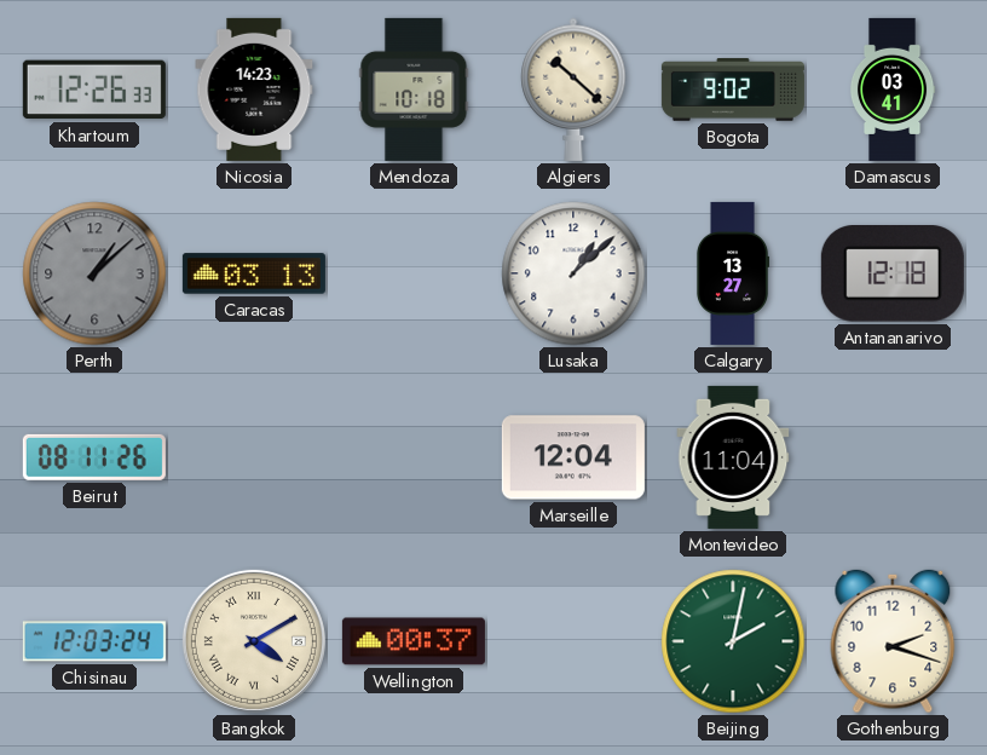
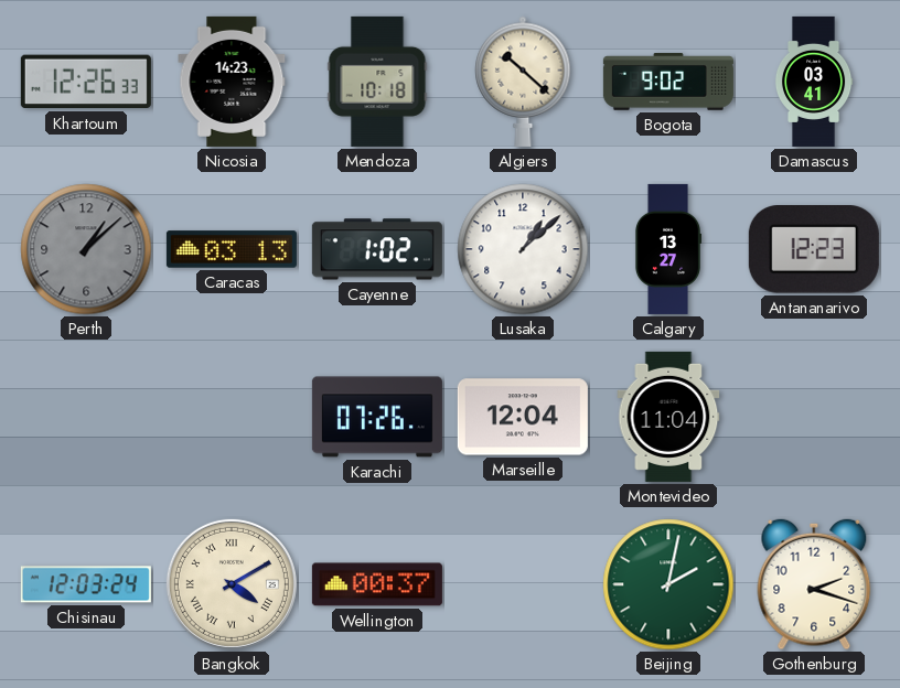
Cayenne: none -> 1:02
Antananarivo: 12:18 -> 12:23
Beirut: 08:11 -> none
Karachi: none -> 07:26
